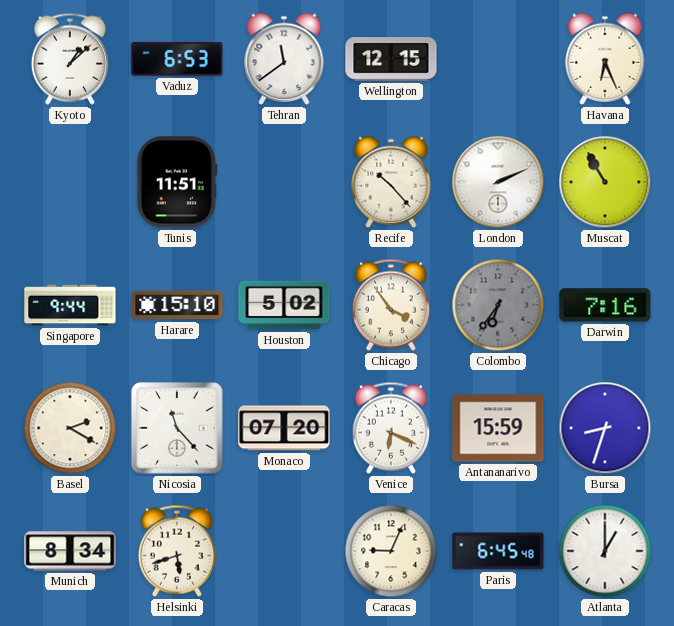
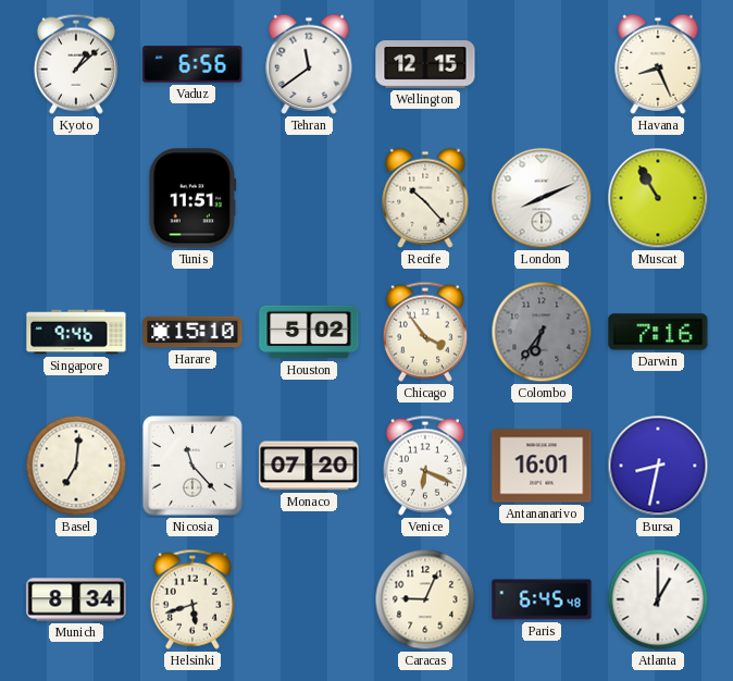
Vaduz: 6:53 -> 6:56
Havana: 6:26 -> 8:26
London: 2:11 -> 8:11
Singapore: 9:44 -> 9:46
Basel: 2:20 -> 7:01
Antananarivo: 15:59 -> 16:01
Bursa: 8:33 -> 8:32
